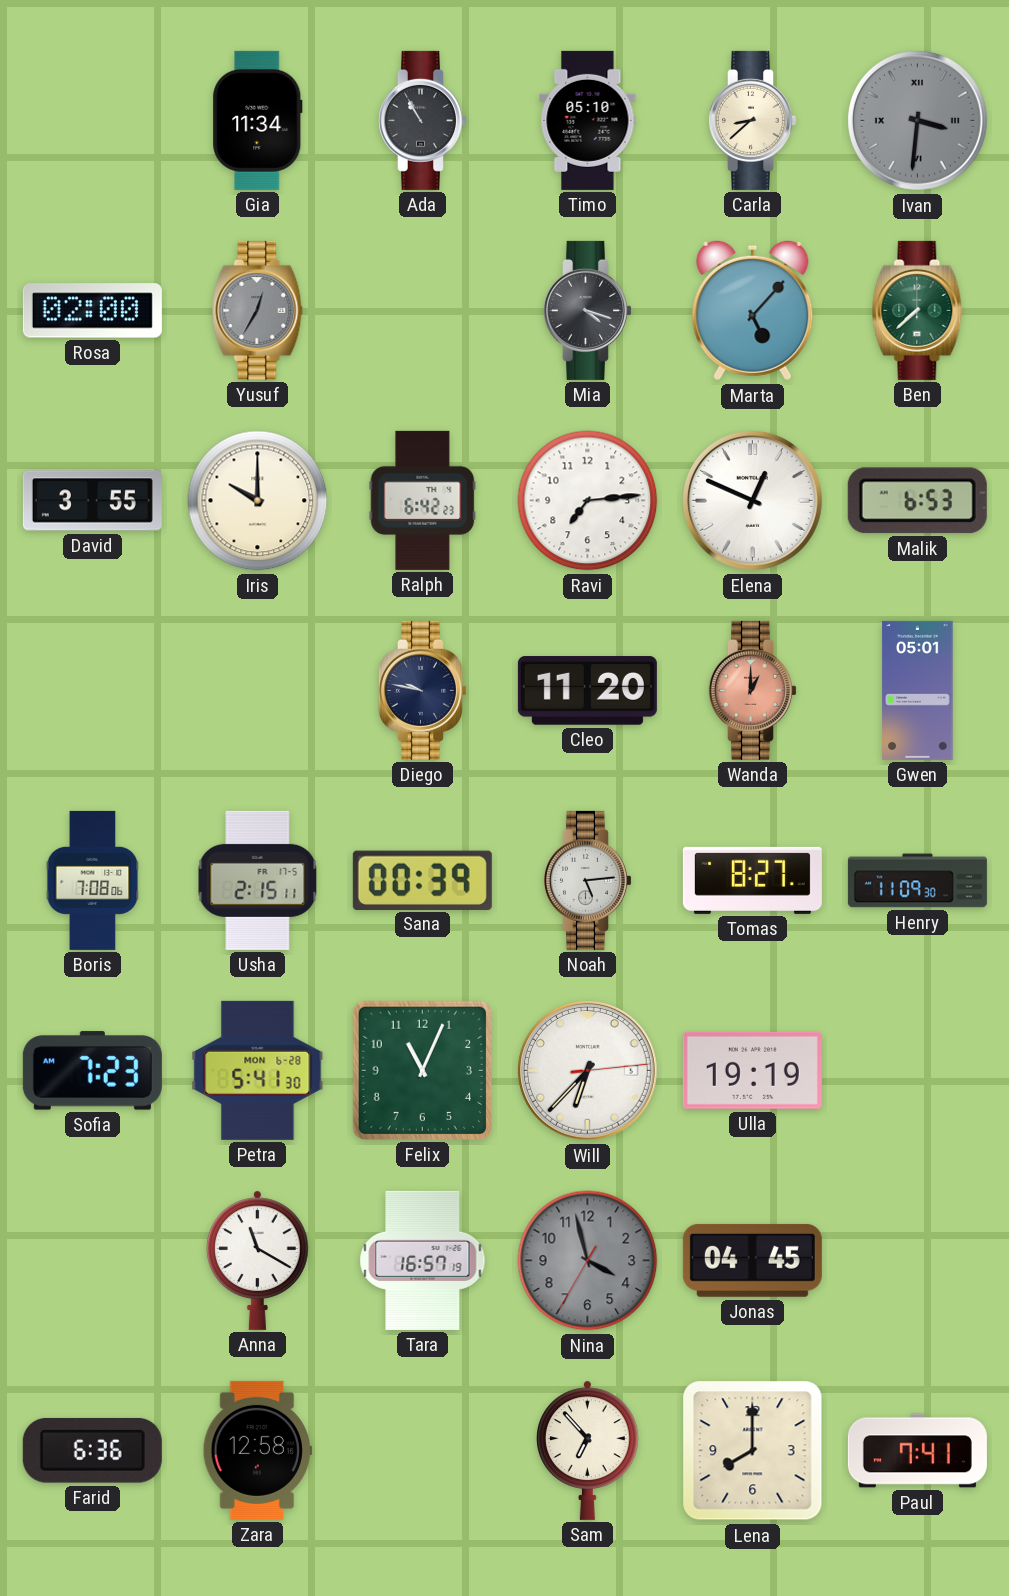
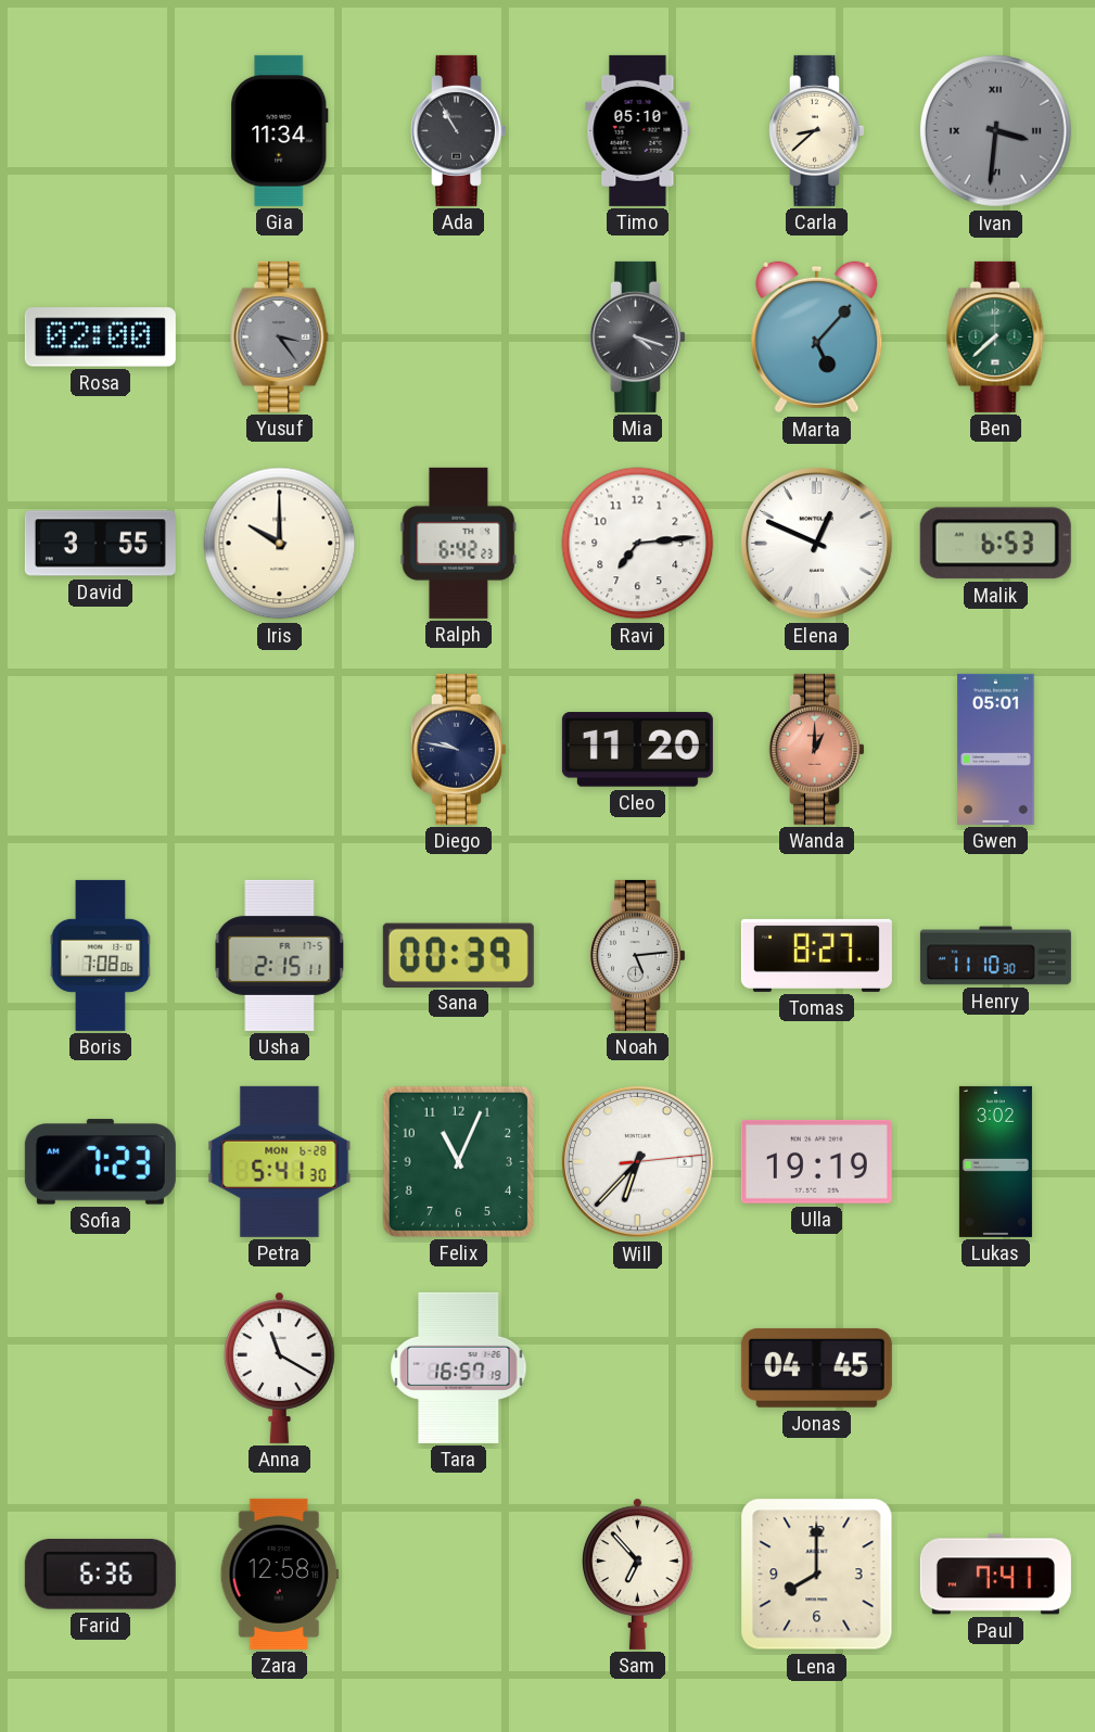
Yusuf: 12:35 -> 3:24
Henry: 11:09 -> 11:10
Lukas: none -> 3:02
Nina: 3:57 -> none
